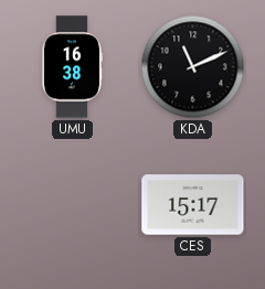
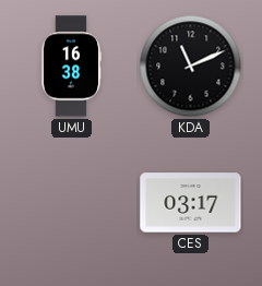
CES: 15:17 -> 03:17
